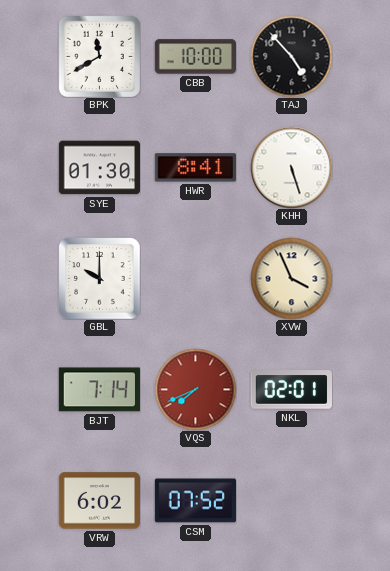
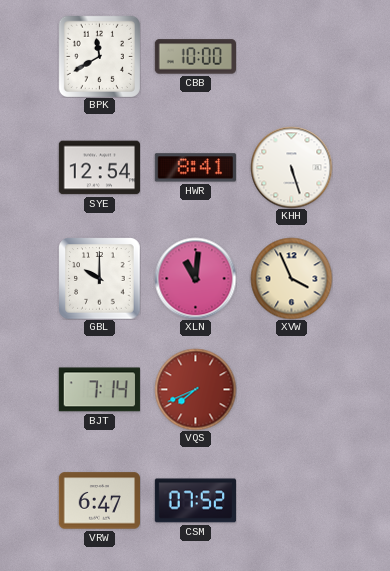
TAJ: 4:53 -> none
SYE: 01:30 -> 12:54
XLN: none -> 11:01
NKL: 02:01 -> none
VRW: 6:02 -> 6:47
